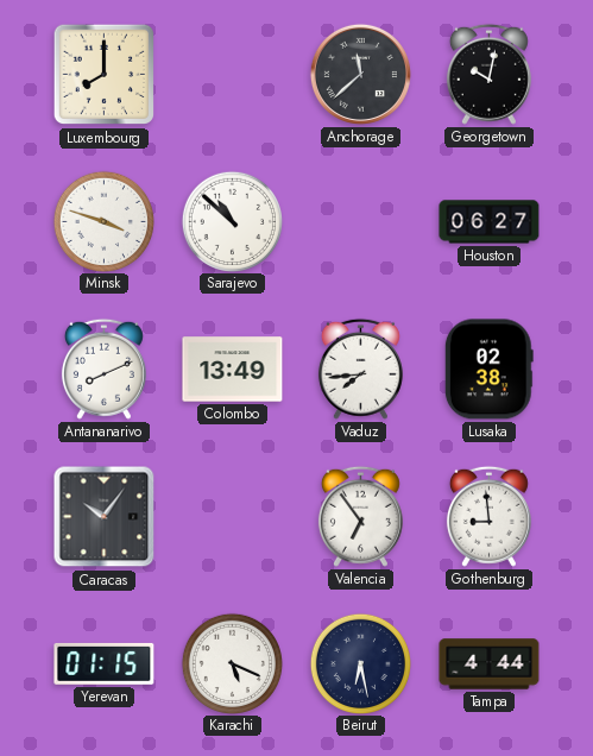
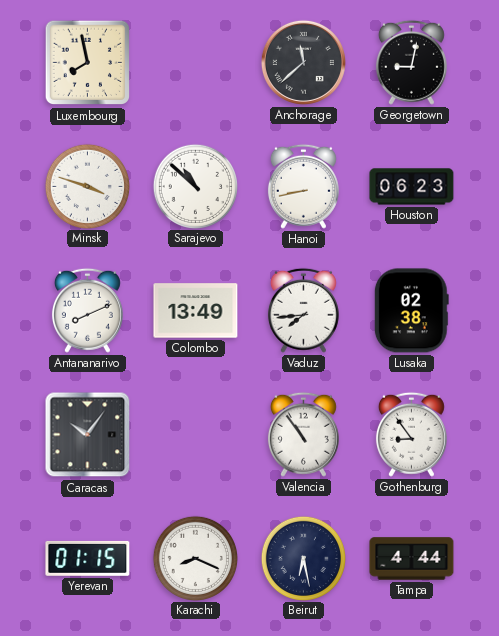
Luxembourg: 8:00 -> 7:58
Georgetown: 10:02 -> 9:02
Hanoi: none -> 8:43
Houston: 06:27 -> 06:23
Valencia: 6:54 -> 10:54
Gothenburg: 8:59 -> 8:54
Karachi: 5:19 -> 8:19
